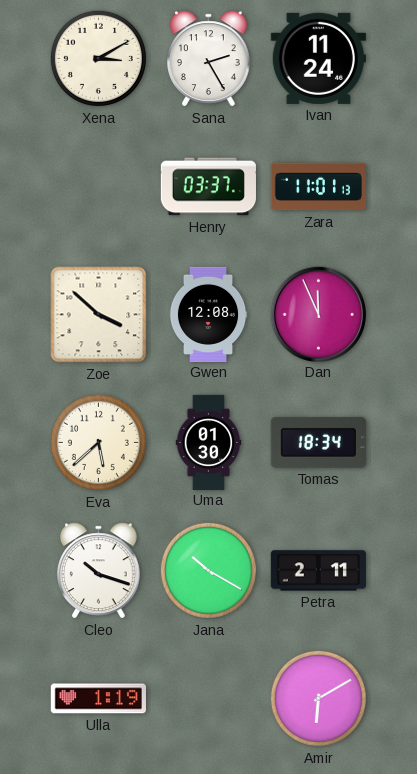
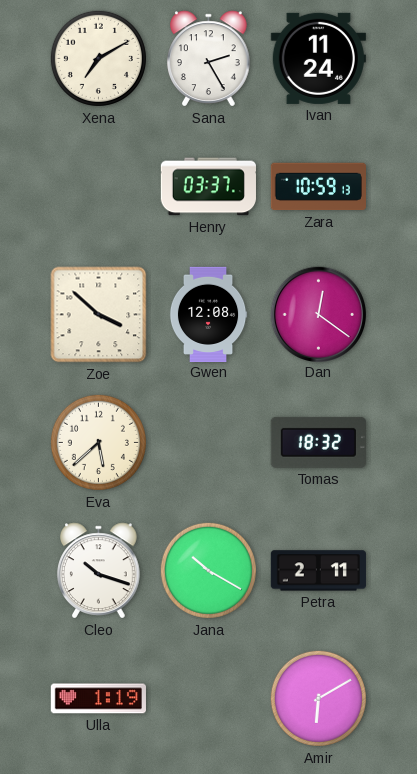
Xena: 3:10 -> 7:10
Zara: 11:01 -> 10:59
Dan: 11:56 -> 12:21
Uma: 01:30 -> none
Tomas: 18:34 -> 18:32
